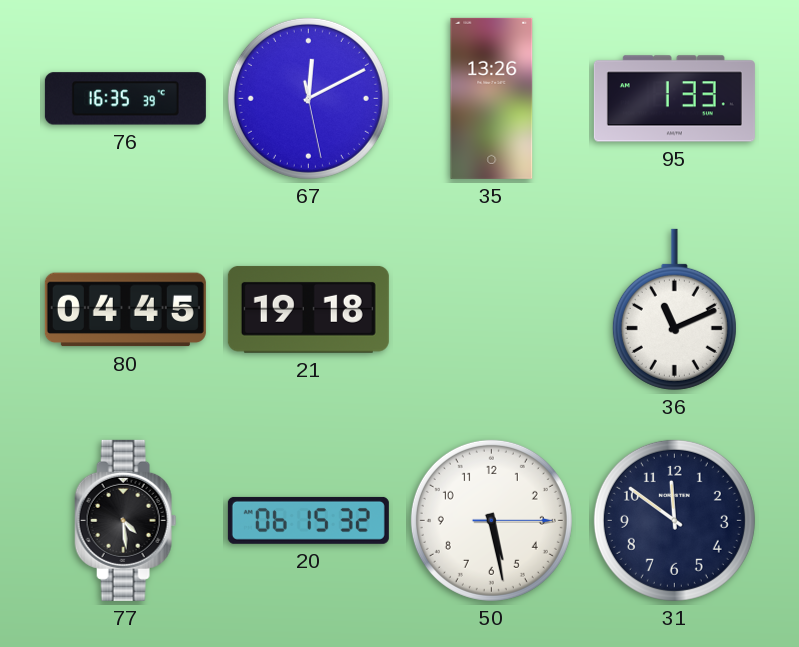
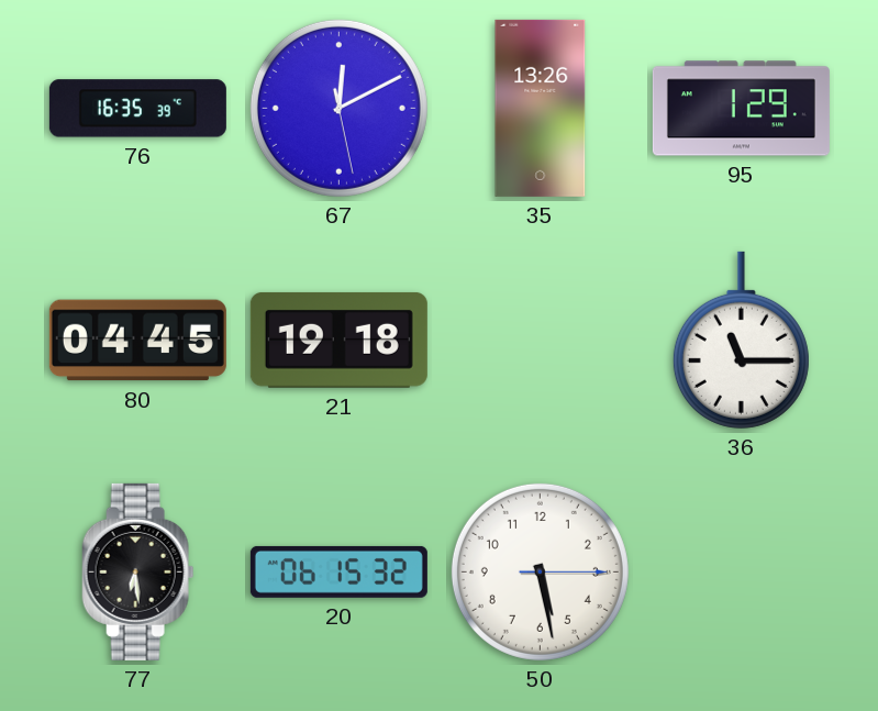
95: 1:33 -> 1:29
36: 11:11 -> 11:15
77: 4:29 -> 6:29
31: 11:51 -> none
